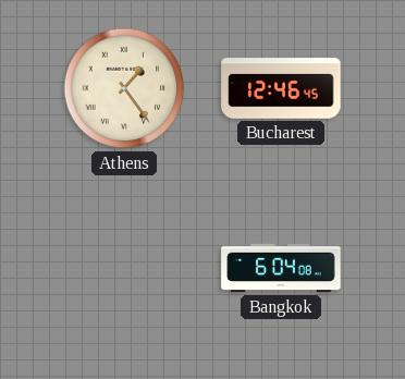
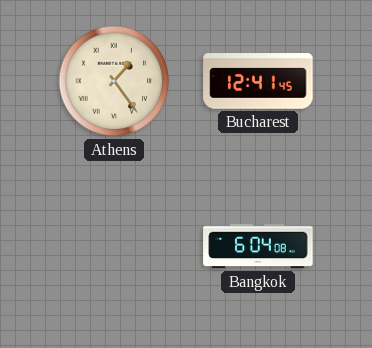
Bucharest: 12:46 -> 12:41
